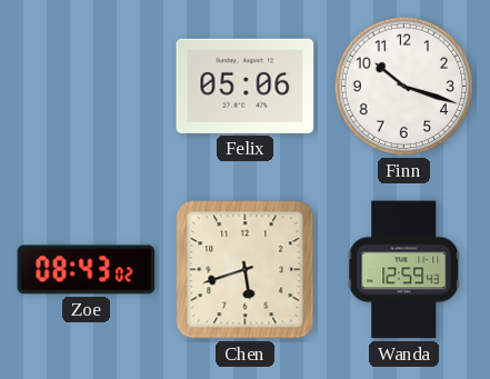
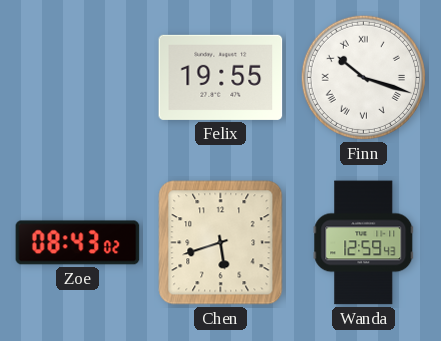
Felix: 05:06 -> 19:55
Finn numerals: Arabic -> Roman
